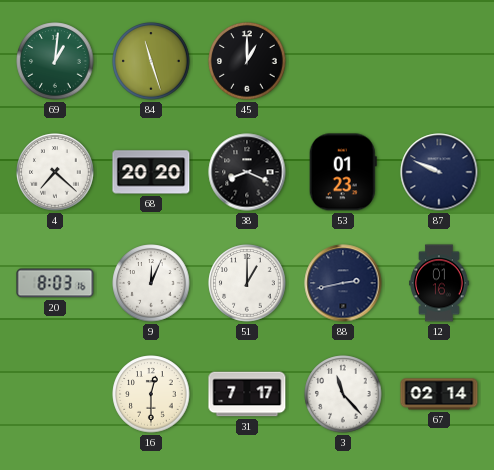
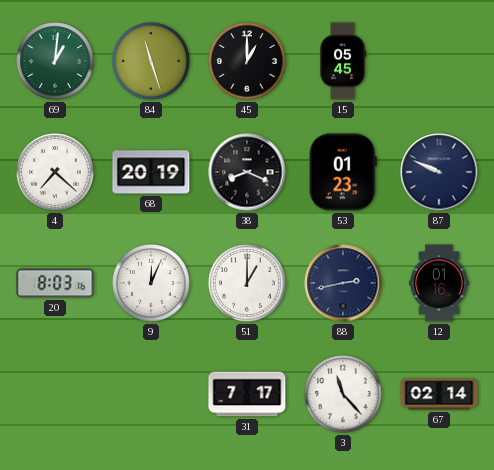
15: none -> 05:45
68: 20:20 -> 20:19
16: 12:30 -> none
